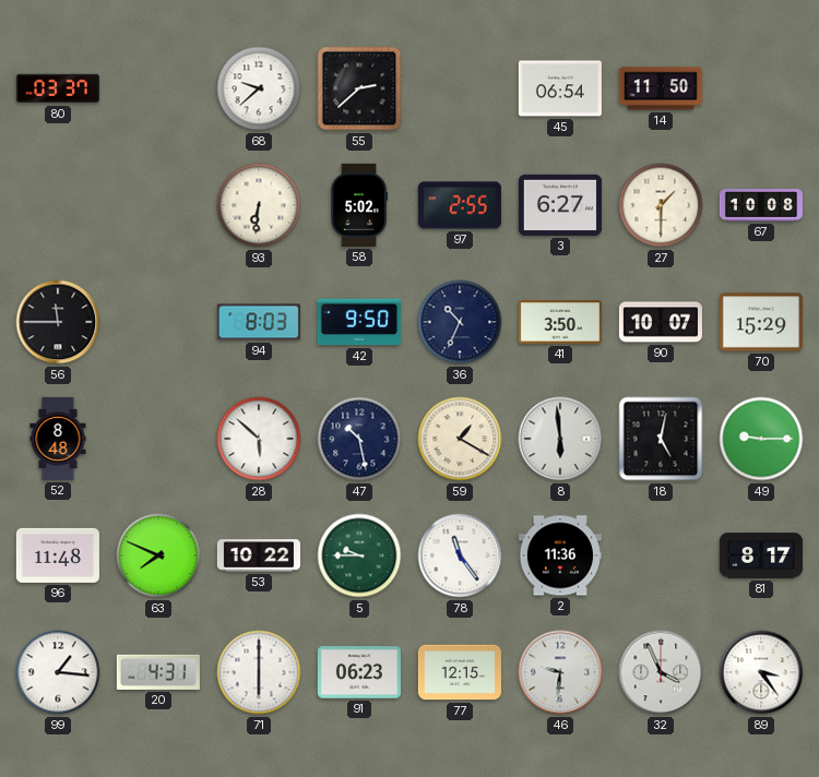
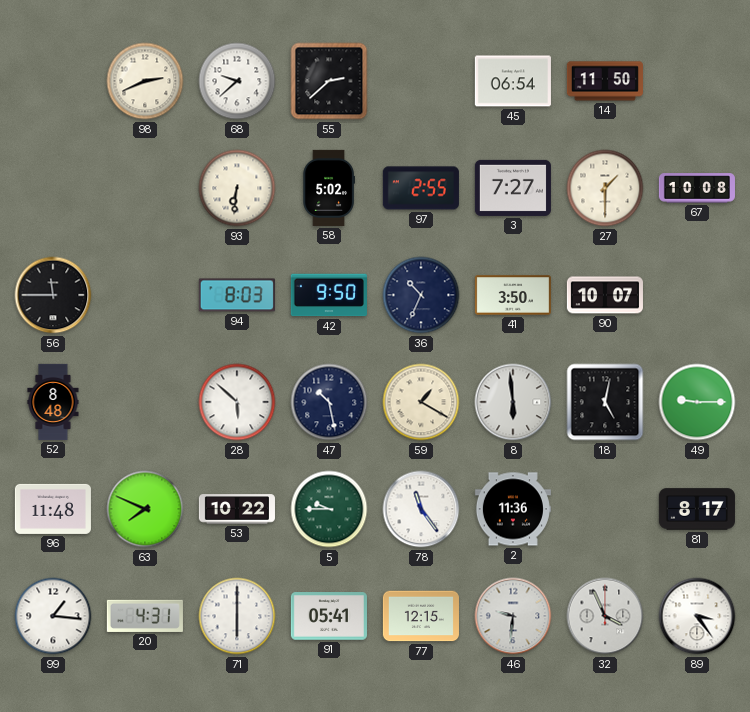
80: 03:37 -> none
98: none -> 2:41
3: 6:27 -> 7:27
70: 15:29 -> none
91: 06:23 -> 05:41
